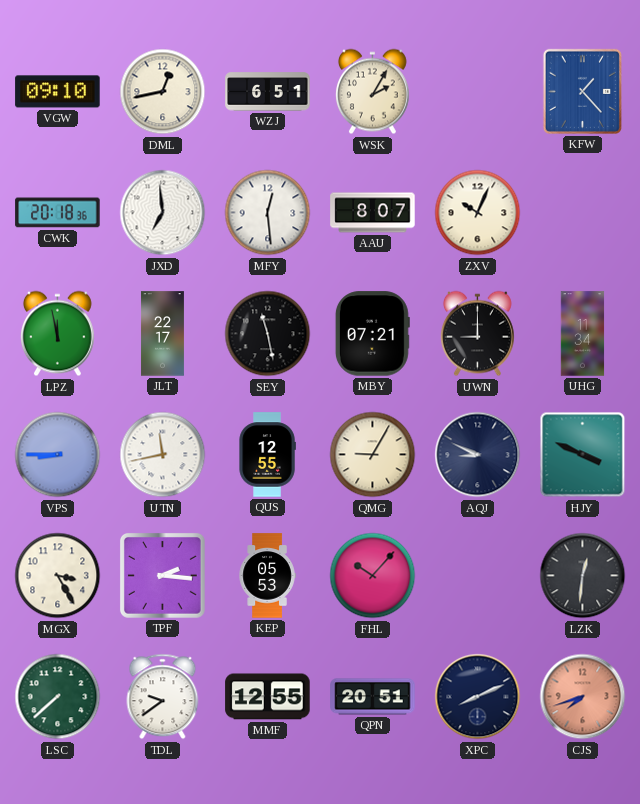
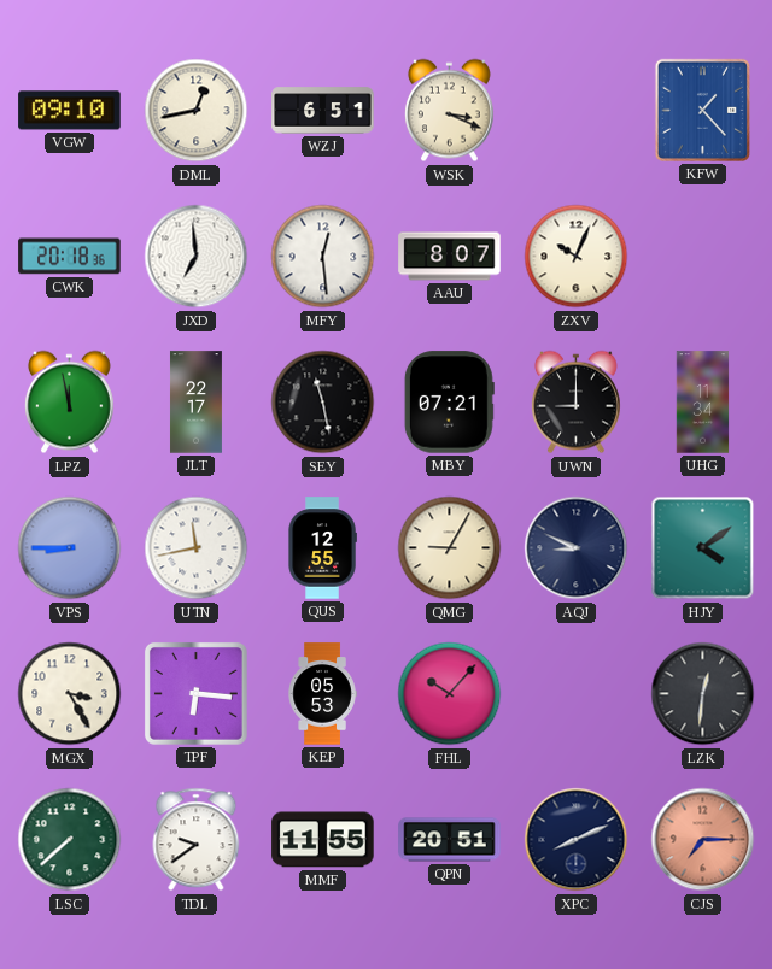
WSK: 2:05 -> 3:19
HJY: 3:49 -> 4:09
TPF: 2:16 -> 6:16
MMF: 12:55 -> 11:55
CJS: 7:42 -> 7:15
